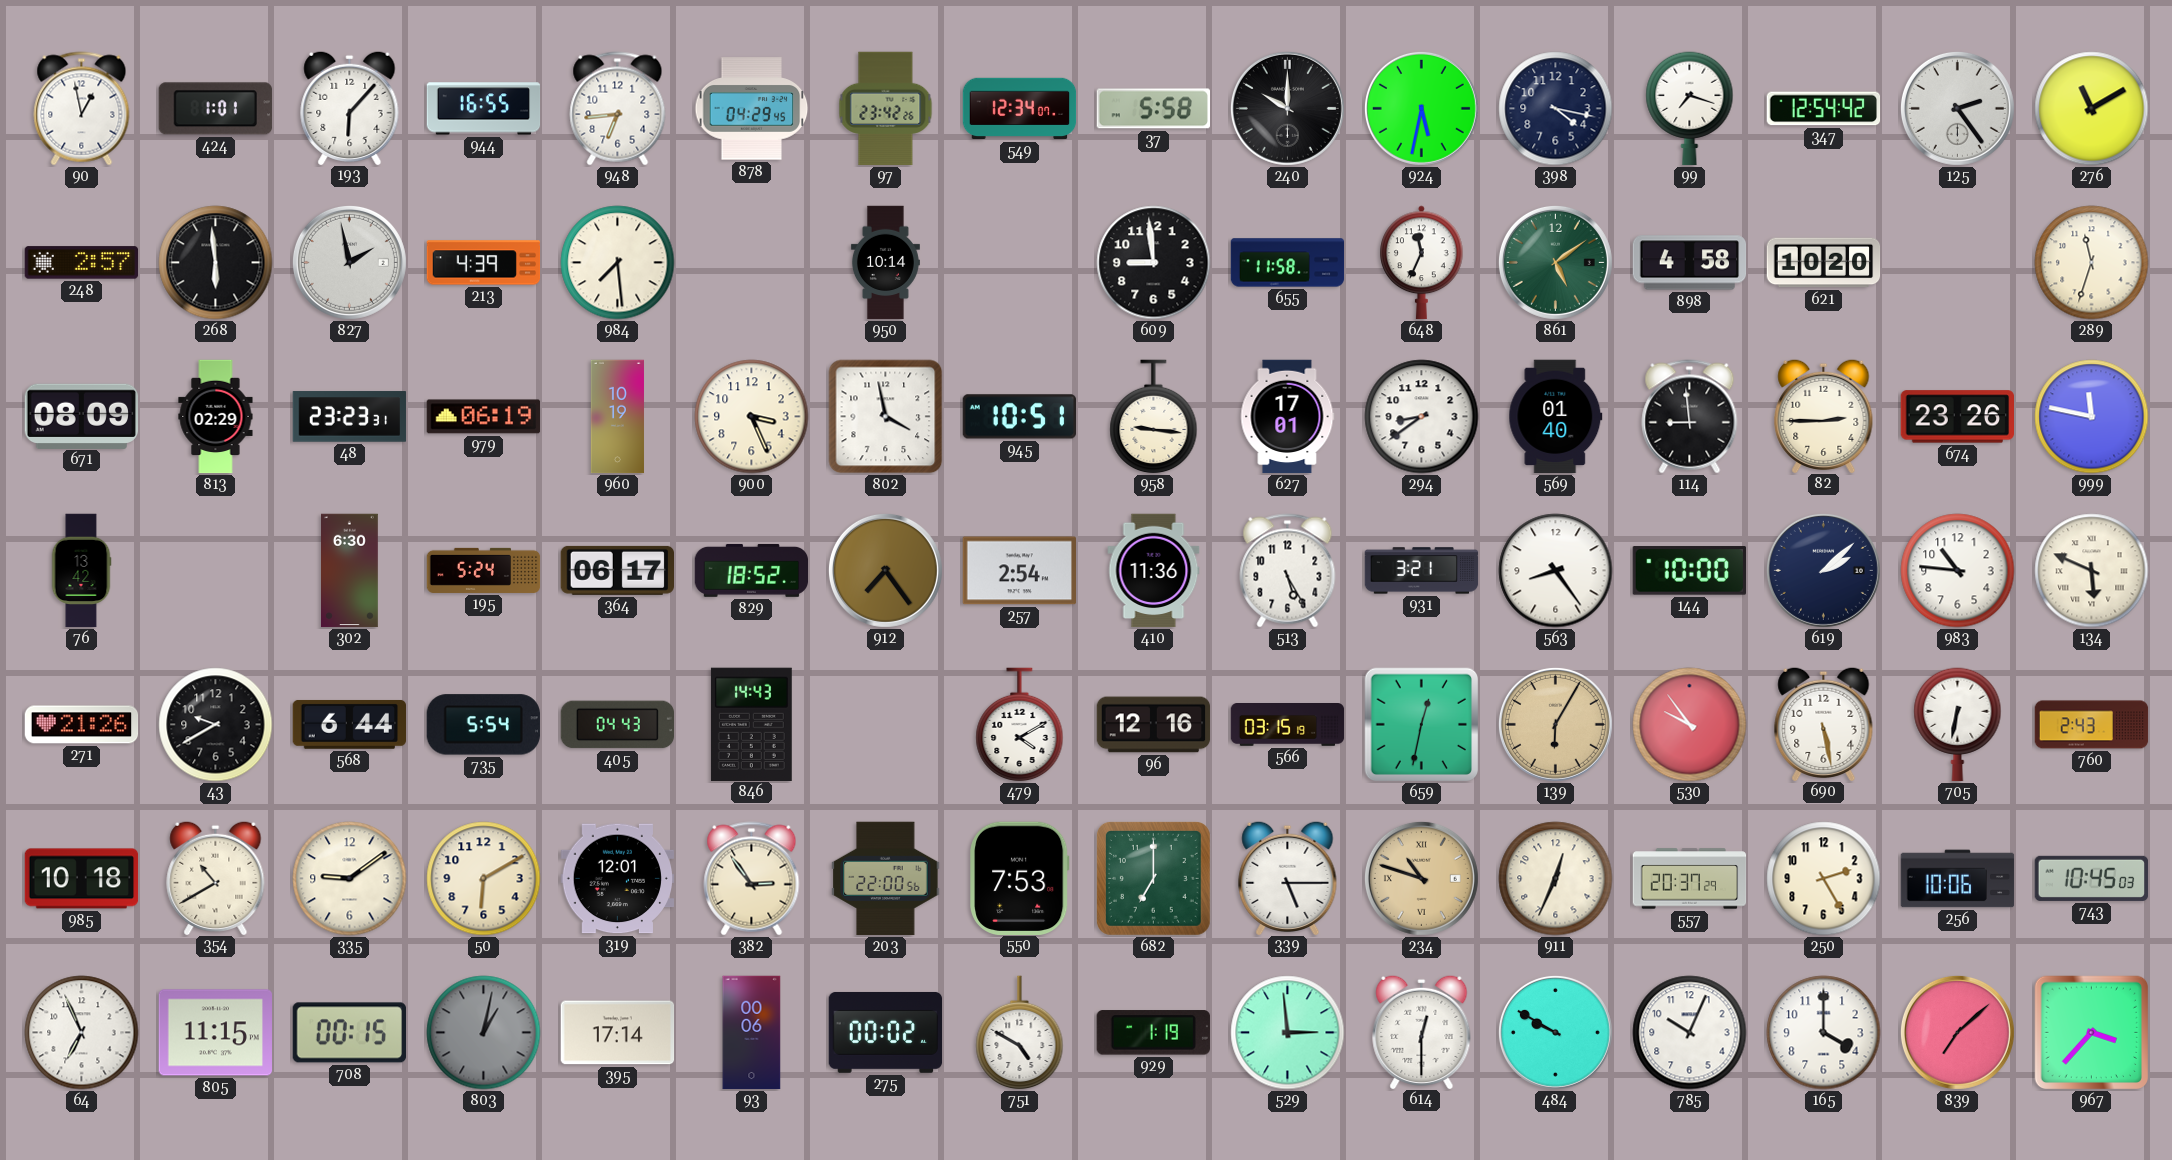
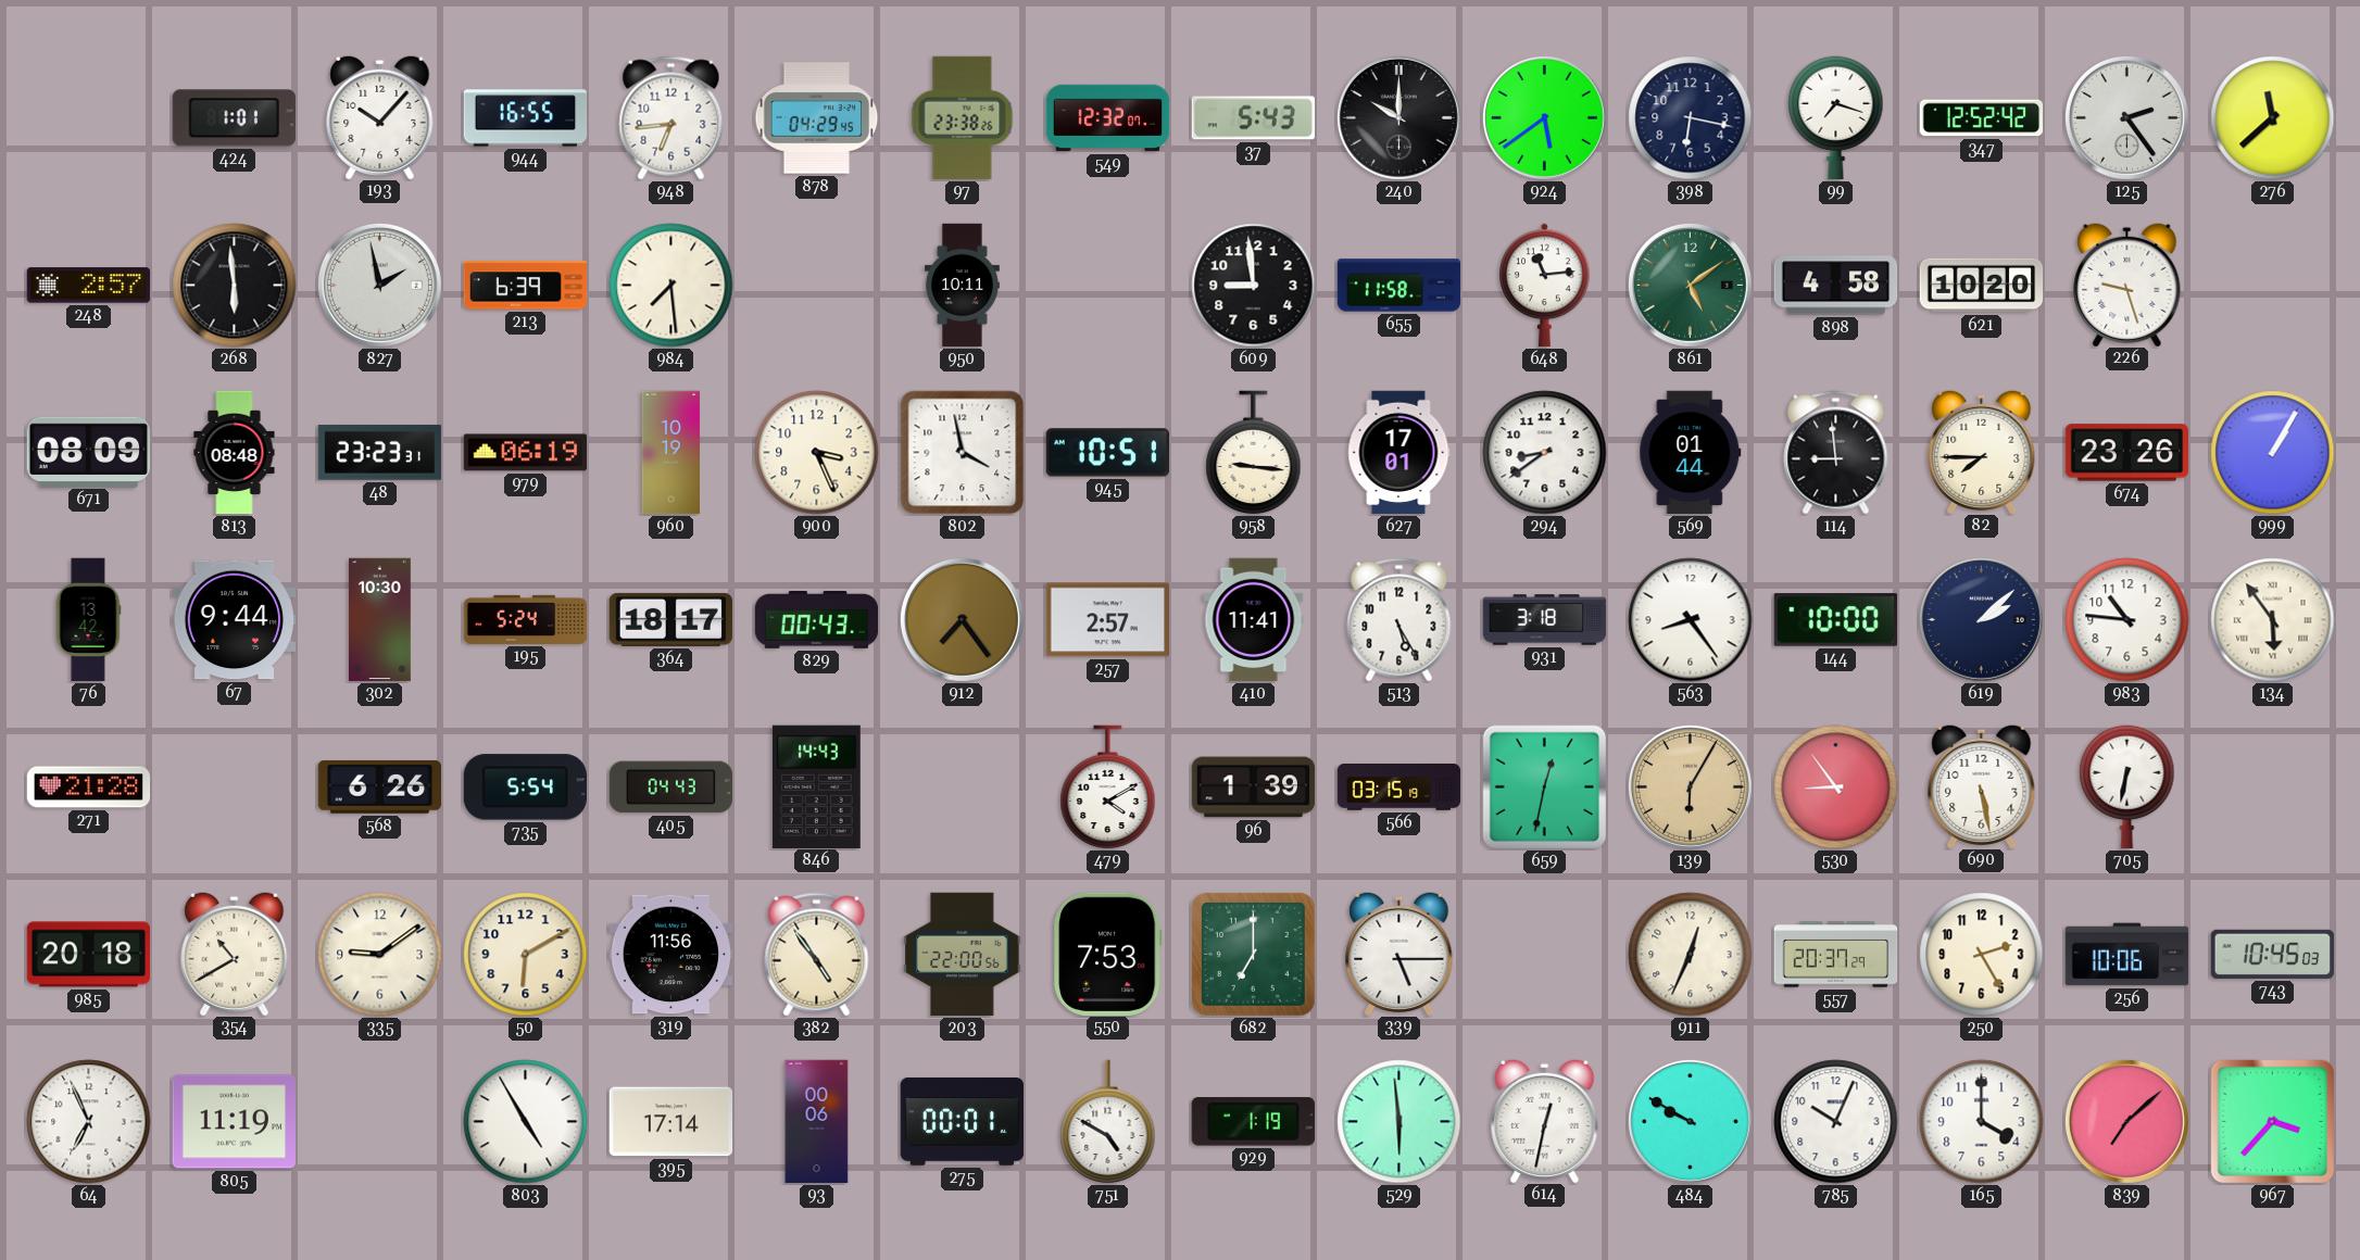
90: 12:58 -> none
193: 6:07 -> 10:07
97: 23:42 -> 23:38
549: 12:34 -> 12:32
37: 5:58 -> 5:43
924: 5:32 -> 5:39
398: 4:17 -> 6:17
347: 12:54 -> 12:52
276: 11:10 -> 11:38
213: 4:39 -> 6:39
950: 10:14 -> 10:11
648: 11:34 -> 11:14
226: none -> 9:27
289: 11:33 -> none
813: 02:29 -> 08:48
569: 01:40 -> 01:44
82: 2:45 -> 7:45
999: 11:47 -> 1:05
67: none -> 9:44
302: 6:30 -> 10:30
364: 06:17 -> 18:17
829: 18:52 -> 00:43
257: 2:54 -> 2:57
410: 11:36 -> 11:41
931: 3:21 -> 3:18
134: 5:49 -> 5:54
271: 21:26 -> 21:28
43: 9:40 -> none
568: 6:44 -> 6:26
96: 12:16 -> 1:39
530: 9:54 -> 8:54
760: 2:43 -> none
985: 10:18 -> 20:18
319: 12:01 -> 11:56
382: 2:54 -> 4:54
234: 10:48 -> none
805: 11:15 -> 11:19
708: 00:15 -> none
803: 1:02 -> 4:55
803 dial: grey -> white
275: 00:02 -> 00:01
529: 2:59 -> 5:59
614: 12:30 -> 12:32
